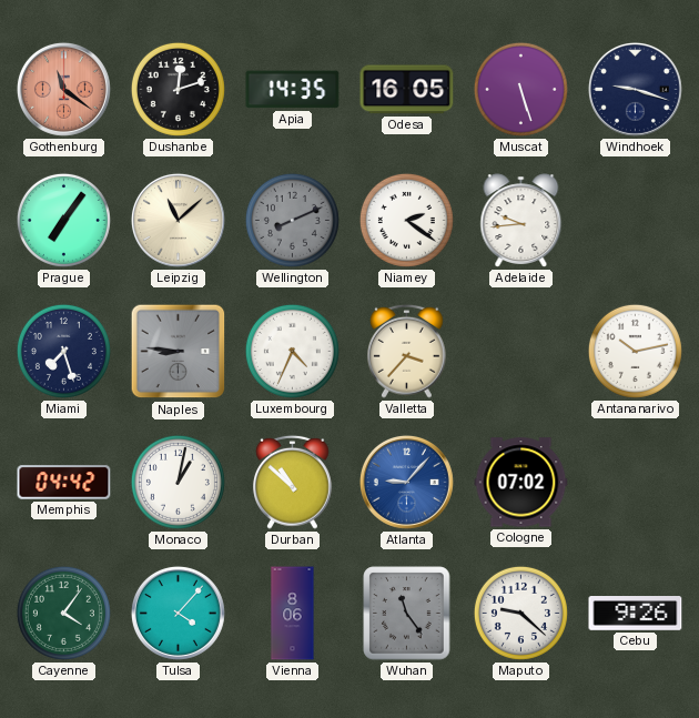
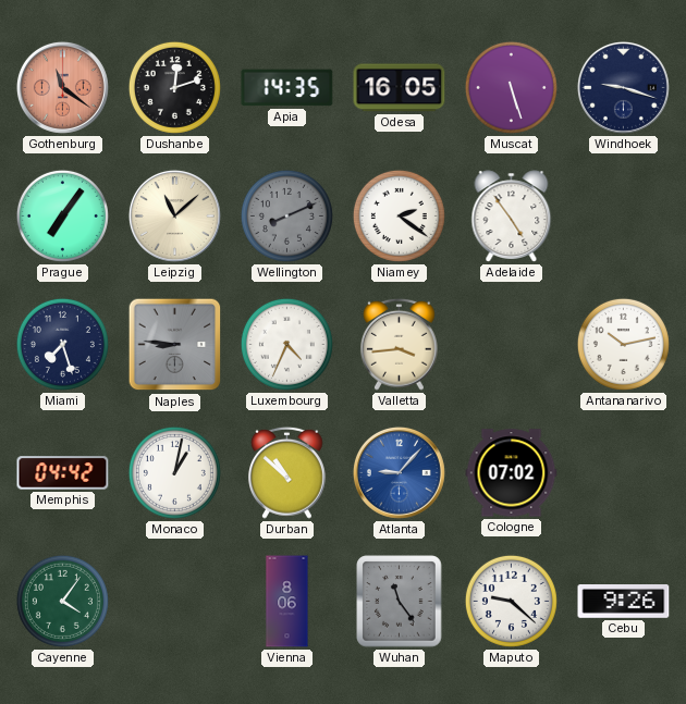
Adelaide: 9:44 -> 4:54
Valletta: 3:37 -> 3:44
Tulsa: 4:07 -> none
